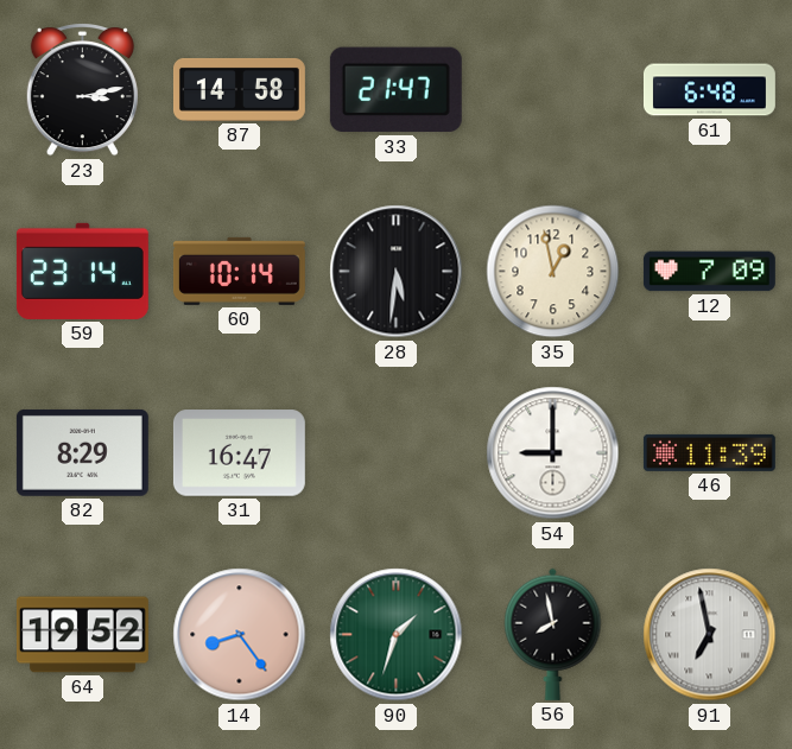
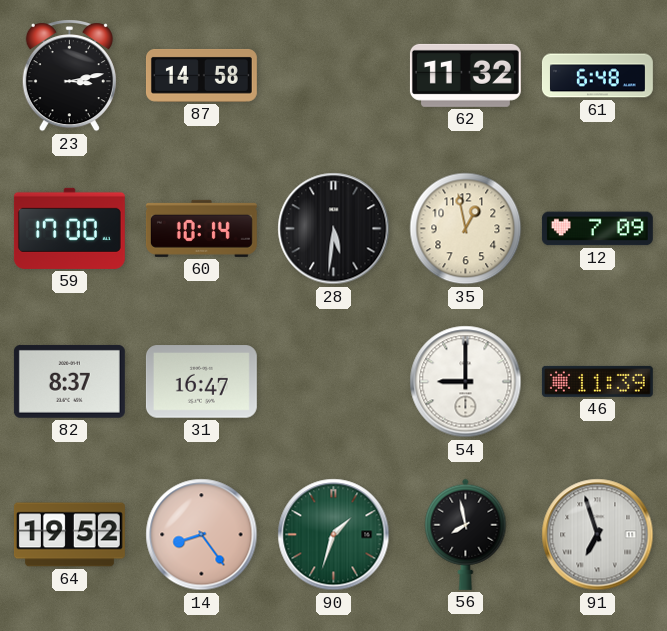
33: 21:47 -> none
62: none -> 11:32
59: 23:14 -> 17:00
82: 8:29 -> 8:37
91: 6:58 -> 6:57
